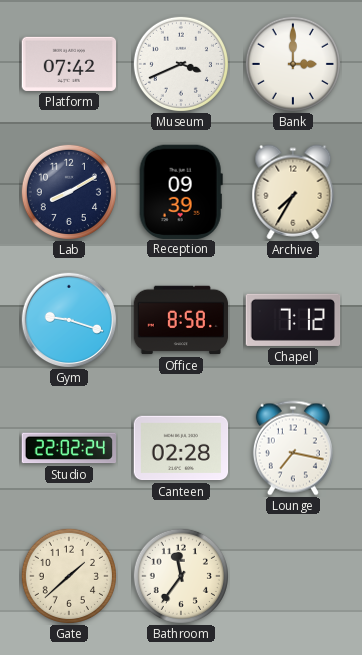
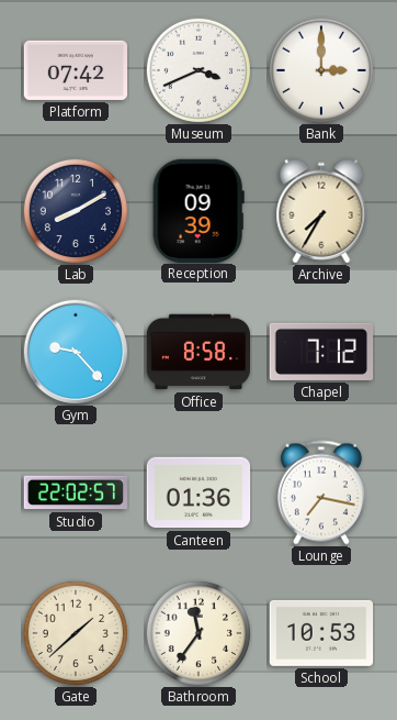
Gym: 9:18 -> 9:23
Studio: 22:02:24 -> 22:02:57
Canteen: 02:28 -> 01:36
School: none -> 10:53
